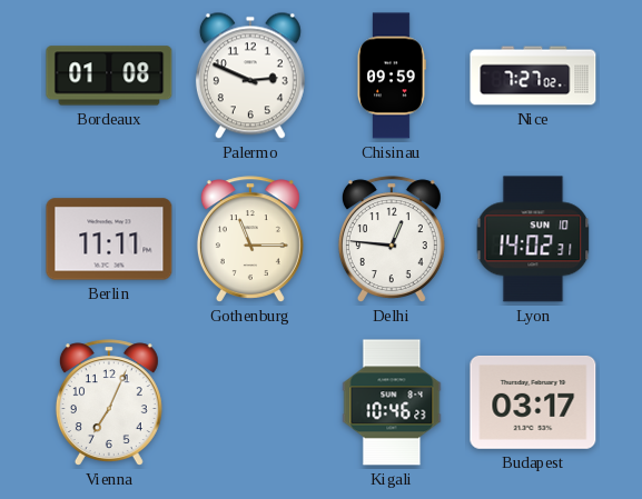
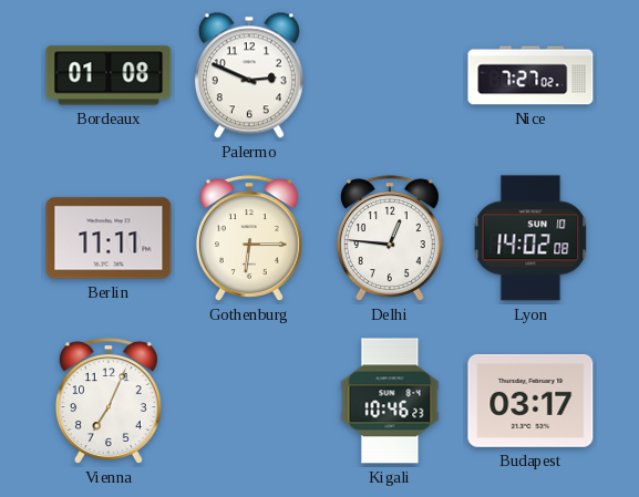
Chisinau: 09:59 -> none
Gothenburg: 11:15 -> 6:15
Lyon: 14:02:31 -> 14:02:08
